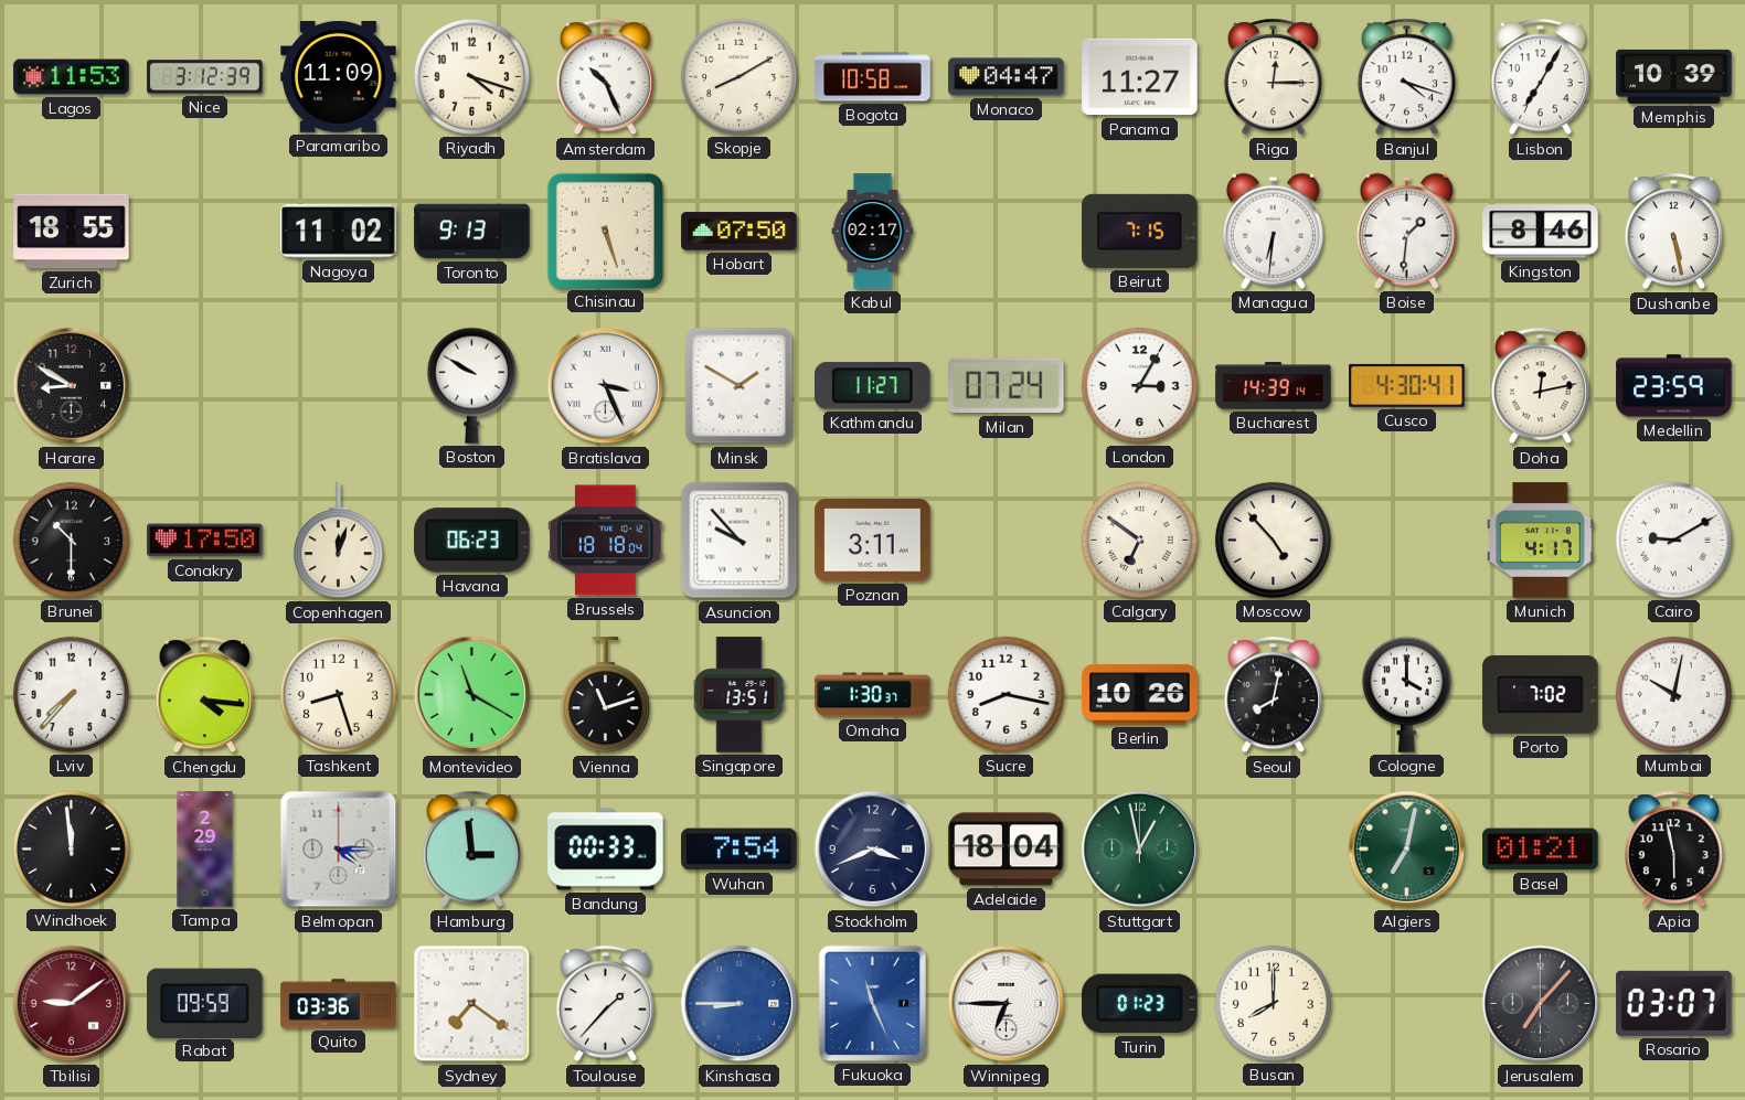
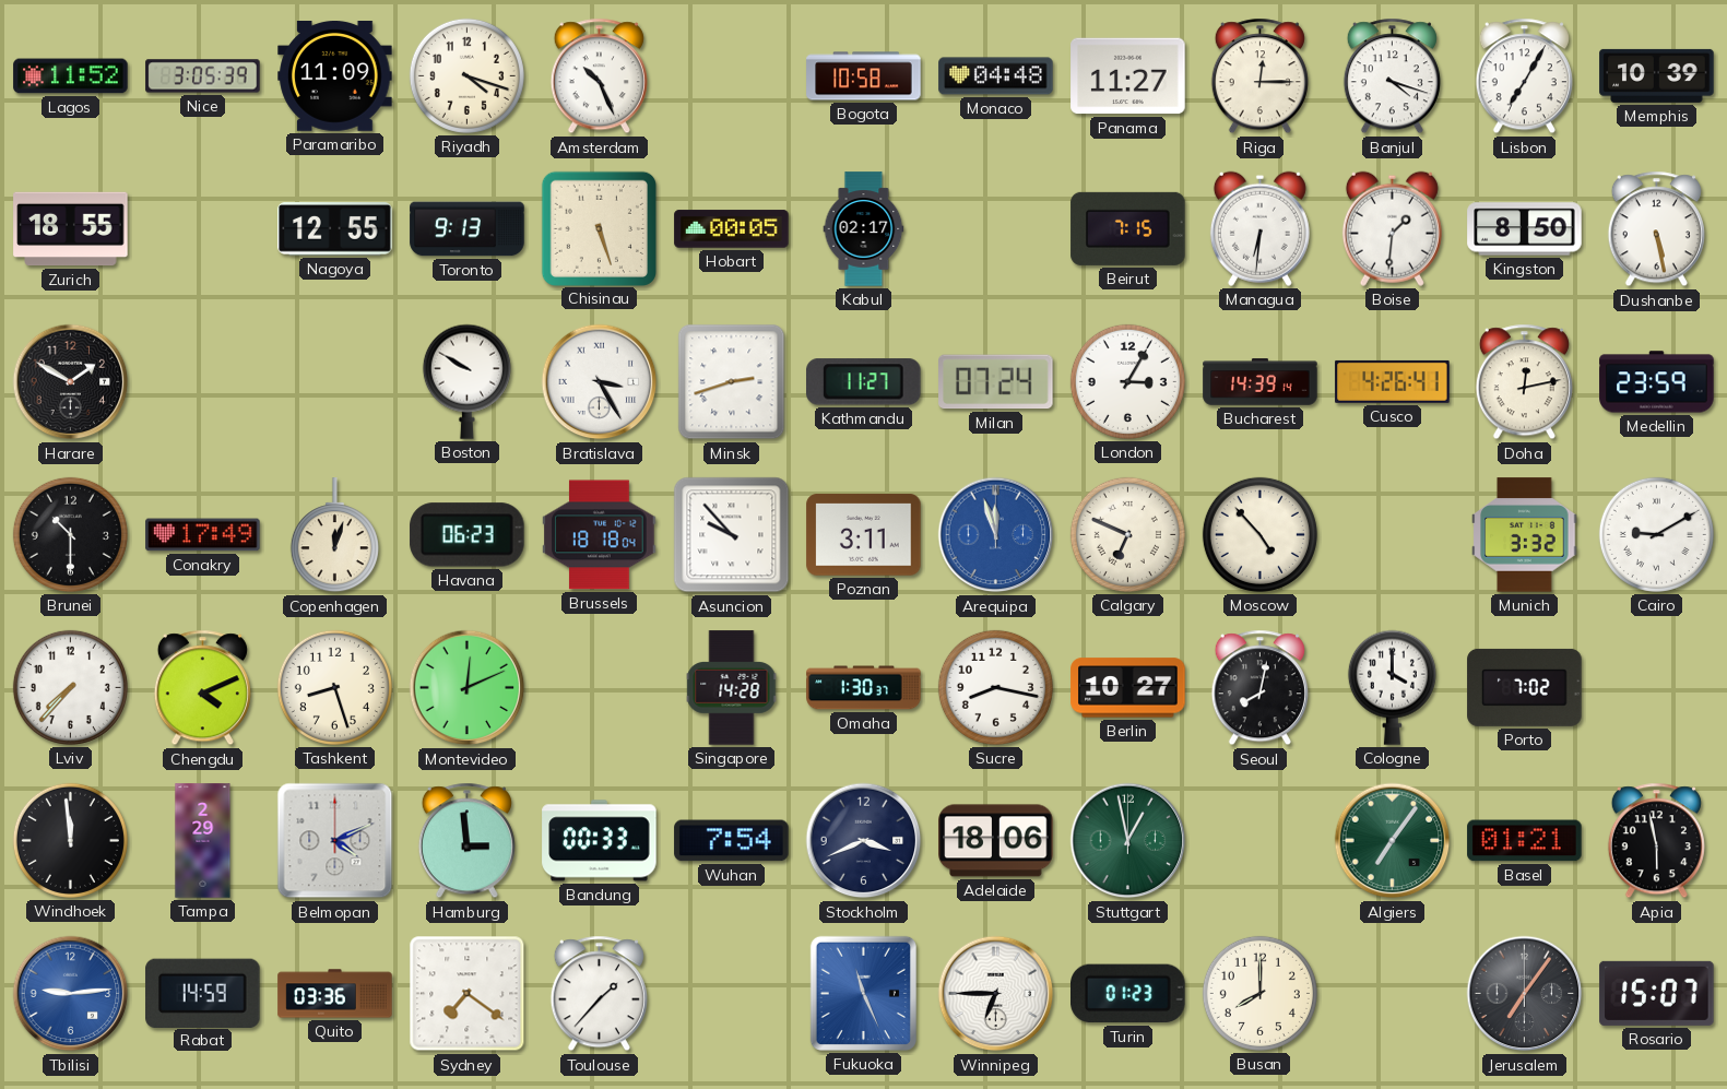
Lagos: 11:53 -> 11:52
Nice: 3:12 -> 3:05
Skopje: 8:10 -> none
Monaco: 04:47 -> 04:48
Nagoya: 11:02 -> 12:55
Hobart: 07:50 -> 00:05
Kingston: 8:46 -> 8:50
Harare: 8:50 -> 1:50
Bratislava: 3:26 -> 3:25
Minsk: 1:50 -> 2:42
Cusco: 4:30 -> 4:26
Conakry: 17:50 -> 17:49
Arequipa: none -> 11:57
Calgary: 6:51 -> 6:49
Munich: 4:17 -> 3:32
Chengdu: 4:16 -> 4:11
Montevideo: 11:20 -> 12:11
Vienna: 11:12 -> none
Singapore: 13:51 -> 14:28
Berlin: 10:26 -> 10:27
Mumbai: 10:02 -> none
Belmopan: 4:15 -> 4:11
Adelaide: 18:04 -> 18:06
Algiers: 7:02 -> 7:06
Tbilisi: 9:09 -> 9:14
Tbilisi dial: burgundy -> blue
Rabat: 09:59 -> 14:59
Kinshasa: 8:45 -> none
Jerusalem: 7:07 -> 7:06
Rosario: 03:07 -> 15:07
